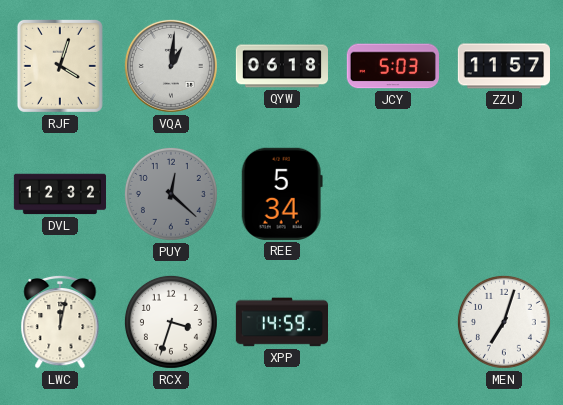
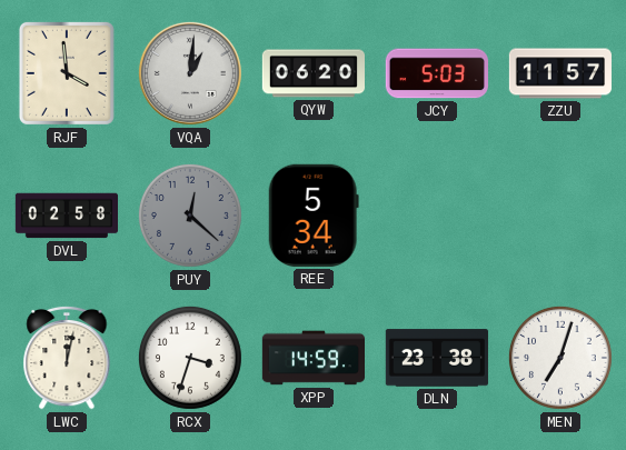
RJF: 4:03 -> 3:59
QYW: 06:18 -> 06:20
DVL: 12:32 -> 02:58
DLN: none -> 23:38
